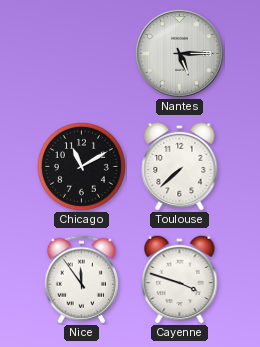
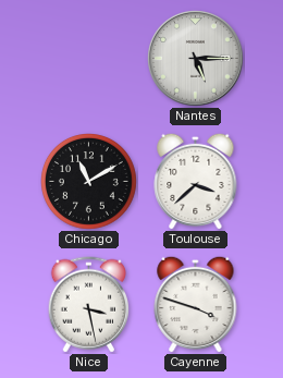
Toulouse: 7:38 -> 3:38
Nice: 11:54 -> 3:28
